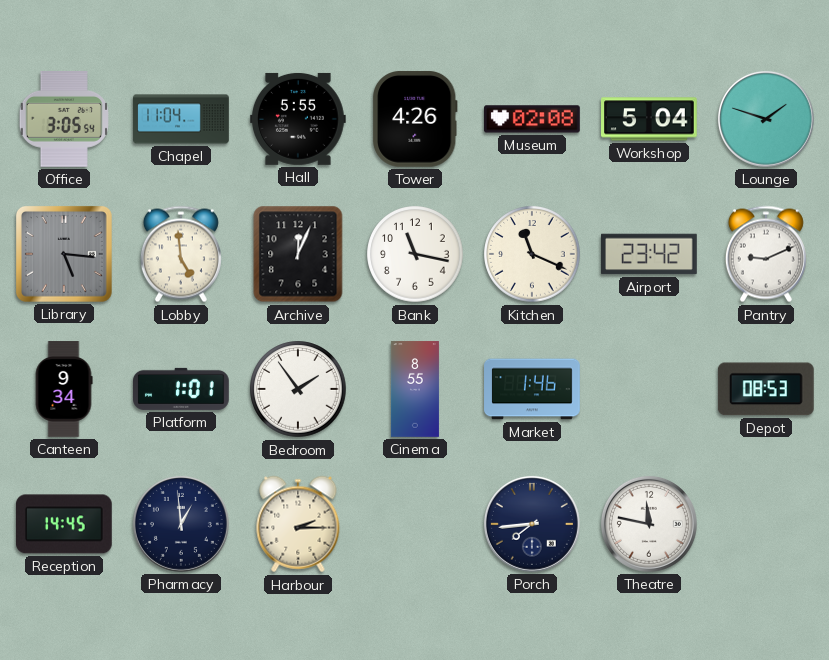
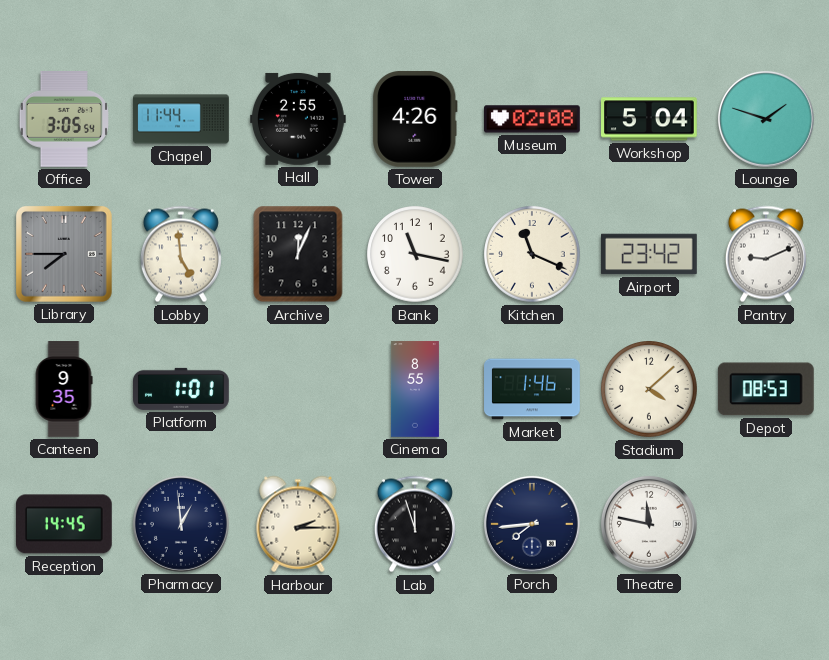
Chapel: 11:04 -> 11:44
Hall: 5:55 -> 2:55
Library: 5:16 -> 7:45
Canteen: 9:34 -> 9:35
Bedroom: 1:54 -> none
Stadium: none -> 4:08
Lab: none -> 11:57
